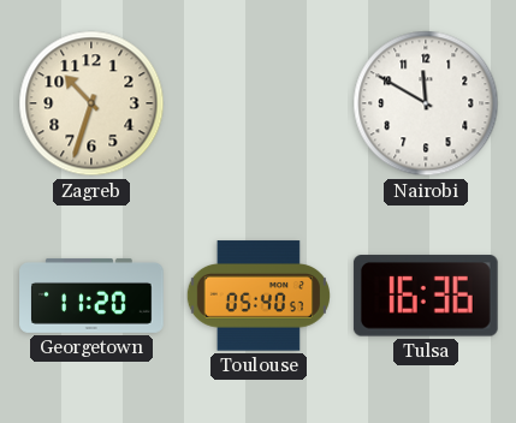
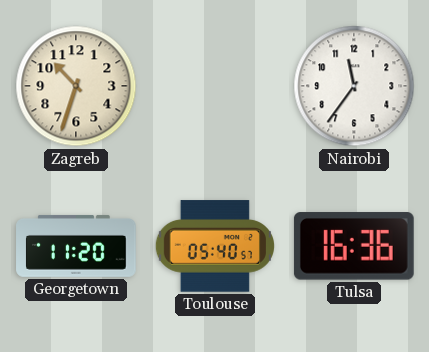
Nairobi: 11:50 -> 11:36
